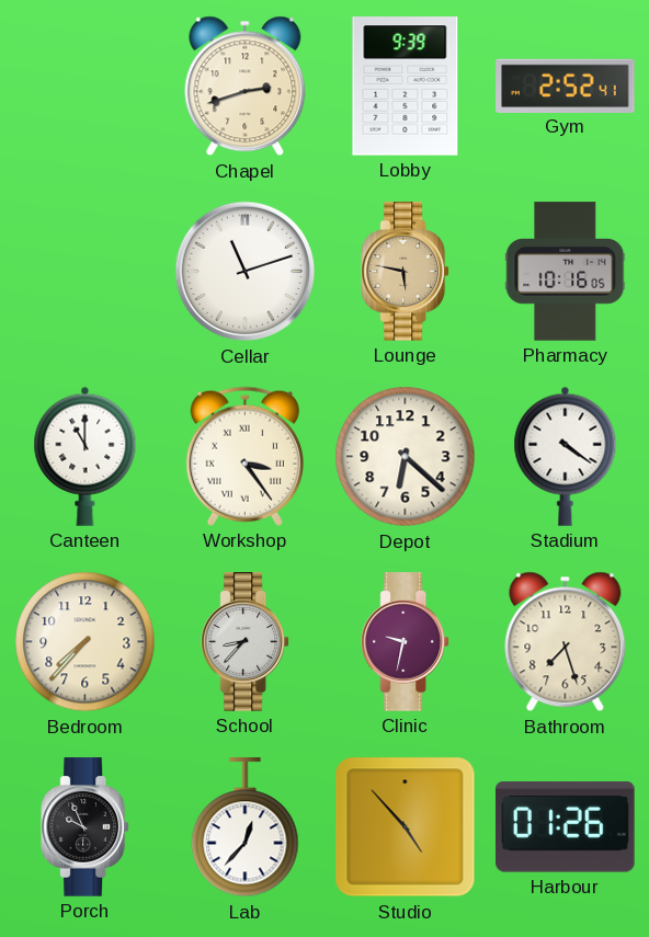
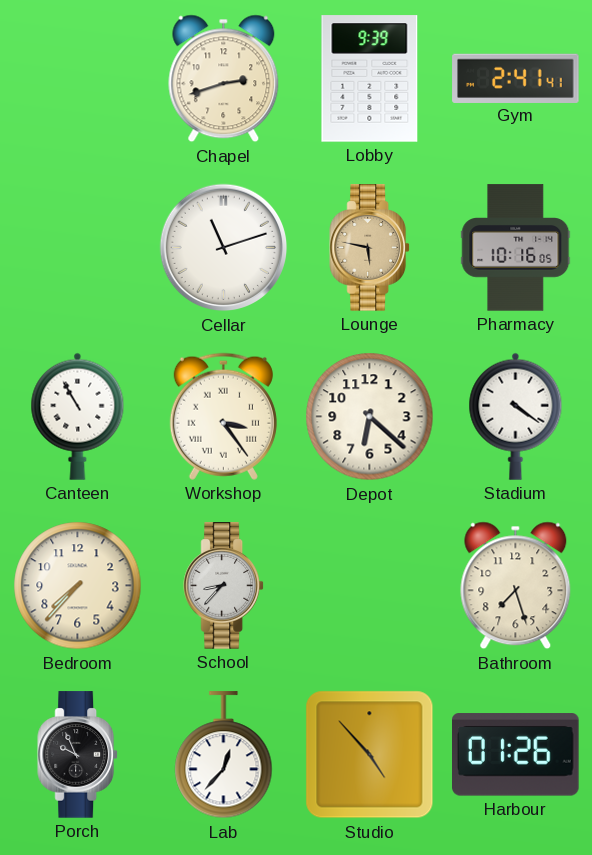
Gym: 2:52 -> 2:41
Canteen: 11:00 -> 10:55
Clinic: 9:32 -> none
